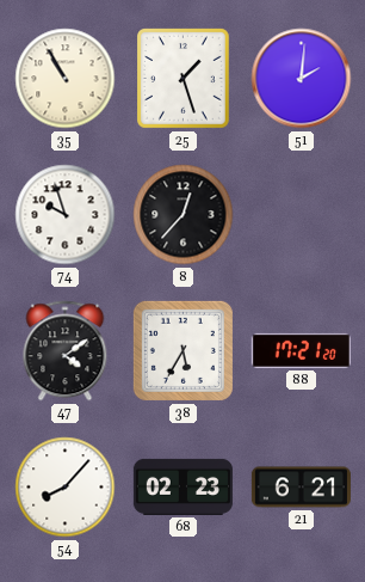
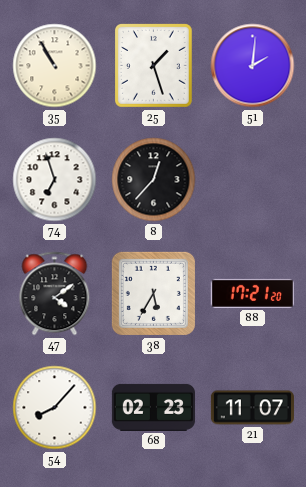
74: 9:57 -> 6:57
21: 6:21 -> 11:07
